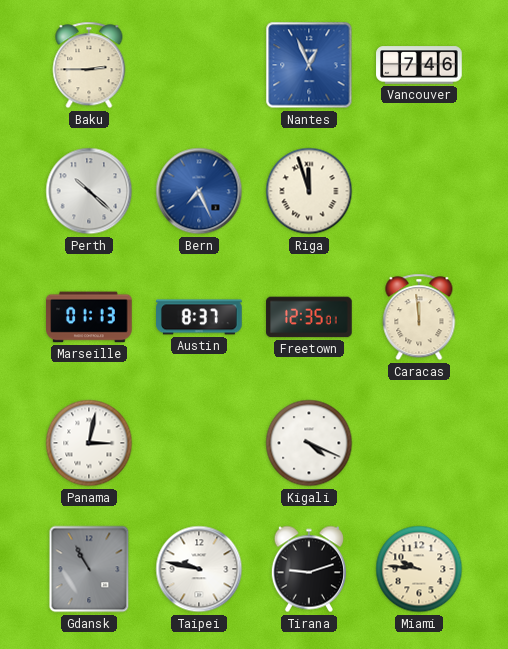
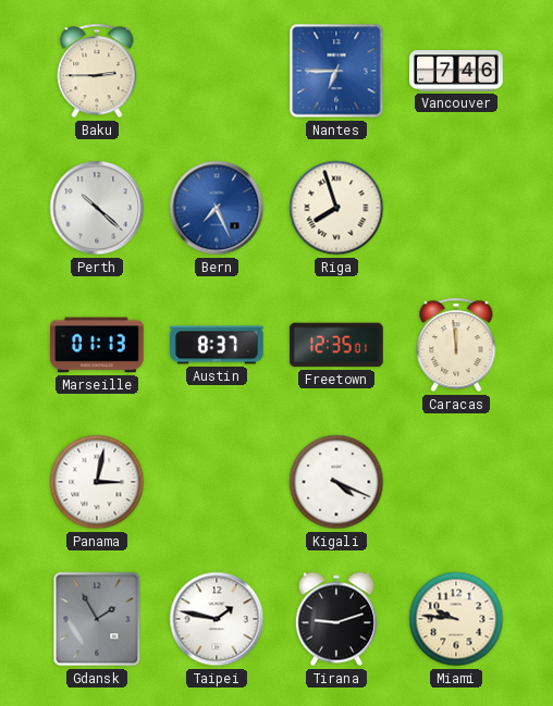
Nantes: 12:56 -> 6:45
Riga: 11:57 -> 7:57
Gdansk: 10:55 -> 1:55
Taipei: 9:47 -> 1:47
